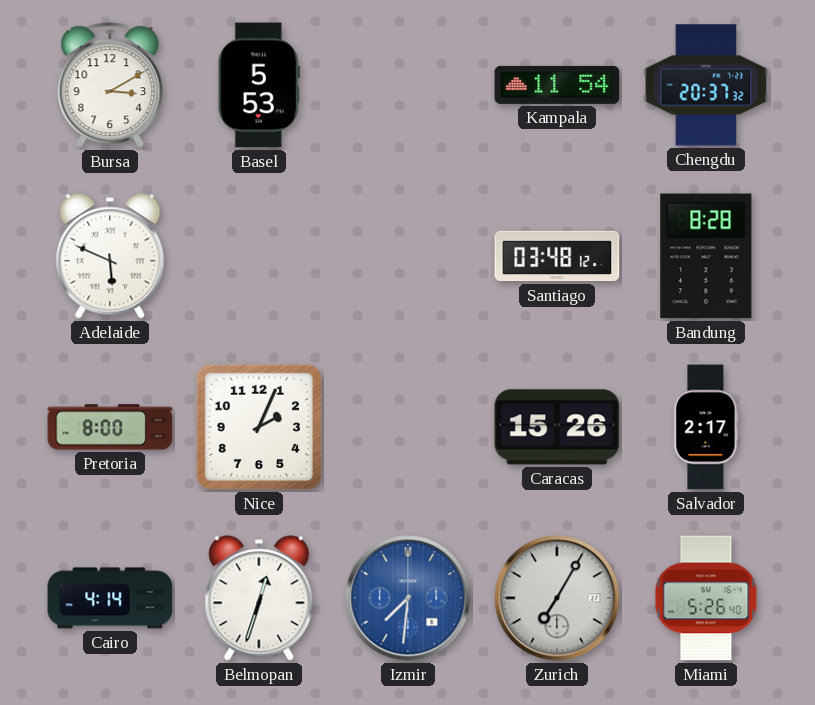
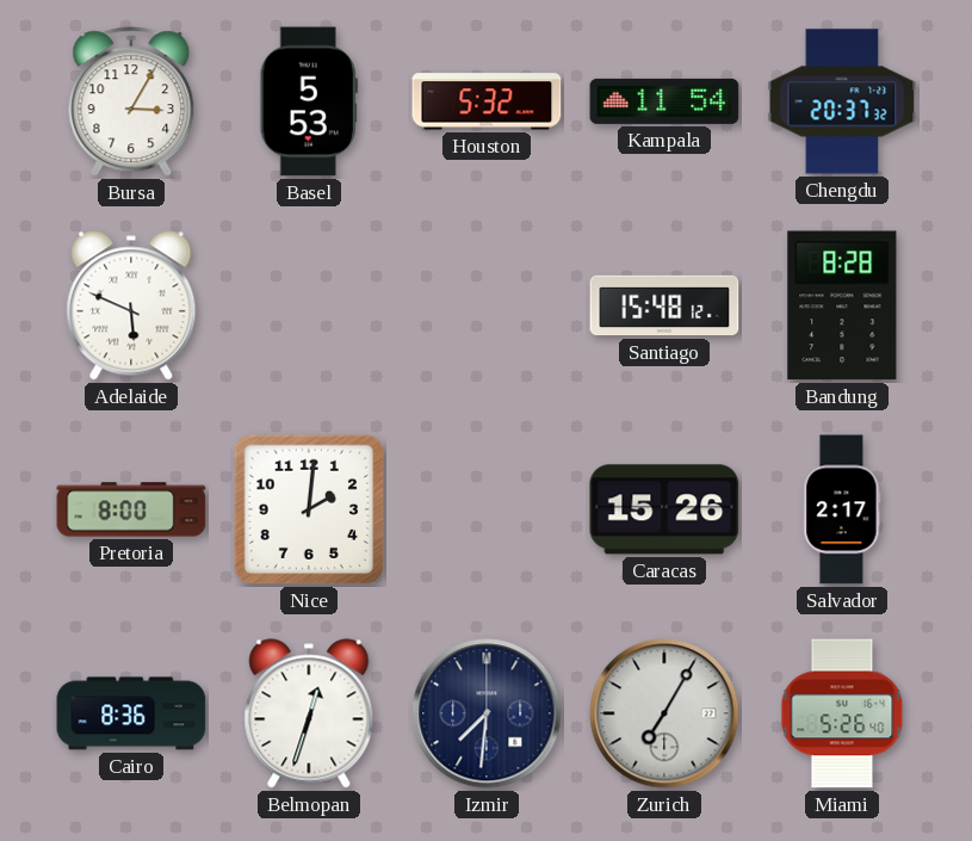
Bursa: 3:10 -> 3:05
Houston: none -> 5:32
Santiago: 03:48 -> 15:48
Nice: 2:04 -> 2:01
Cairo: 4:14 -> 8:36
Izmir dial: blue -> navy
